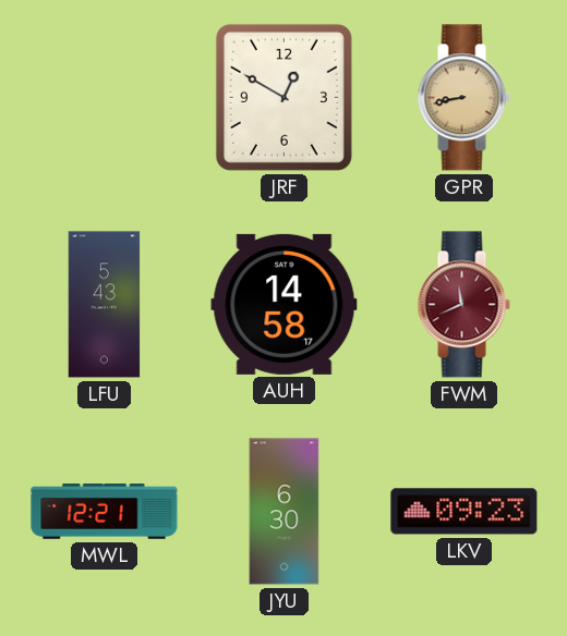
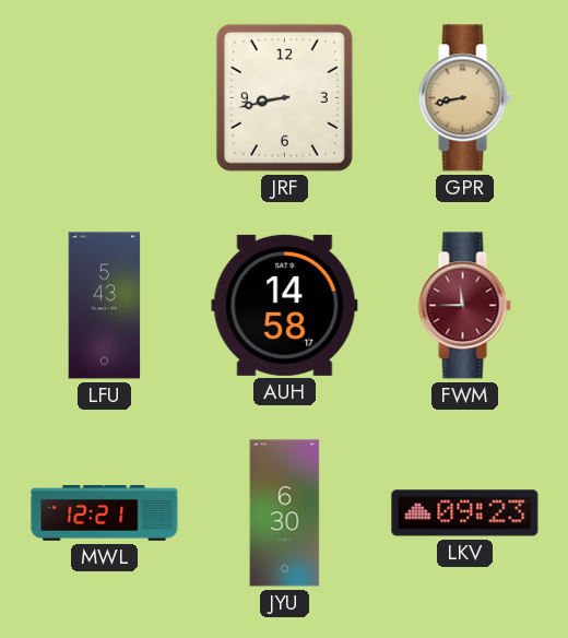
JRF: 12:50 -> 8:43
FWM: 11:41 -> 11:45
